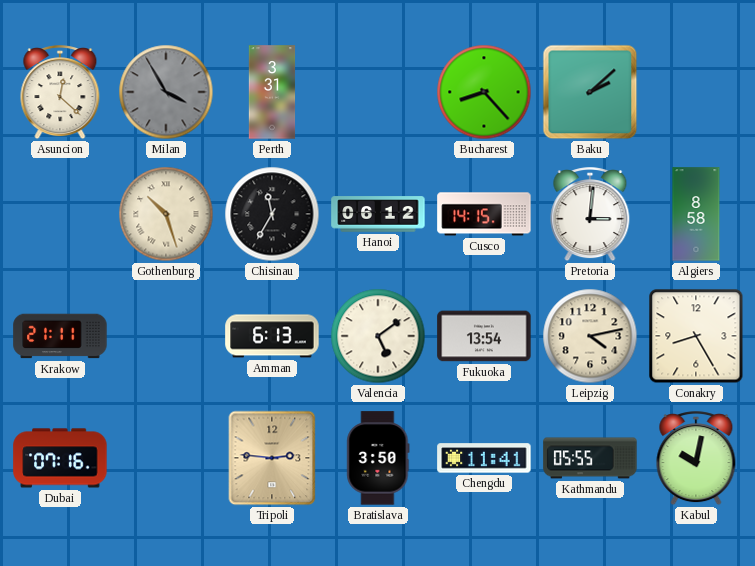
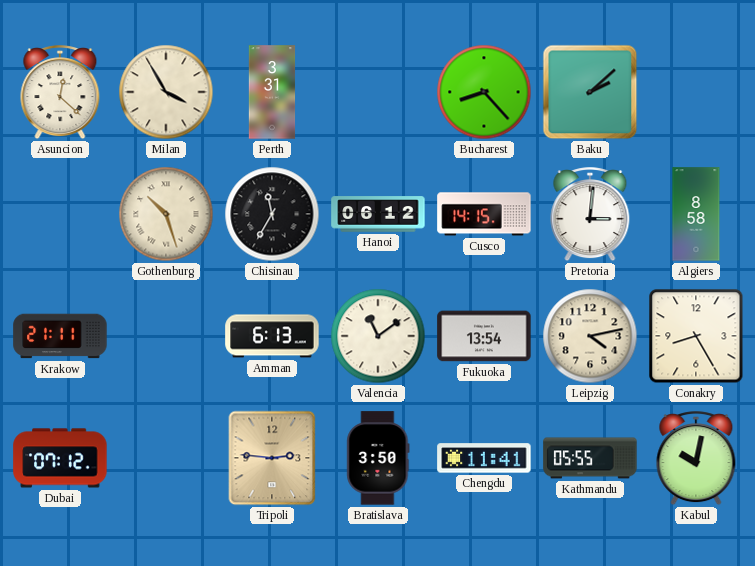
Milan dial: grey -> cream
Valencia: 5:09 -> 11:09
Dubai: 07:16 -> 07:12
